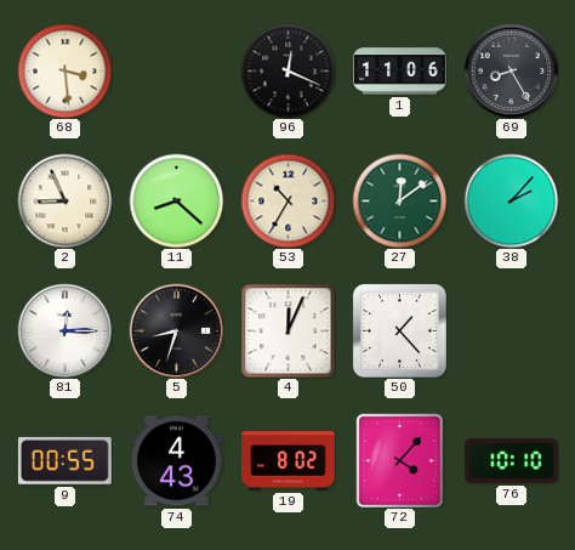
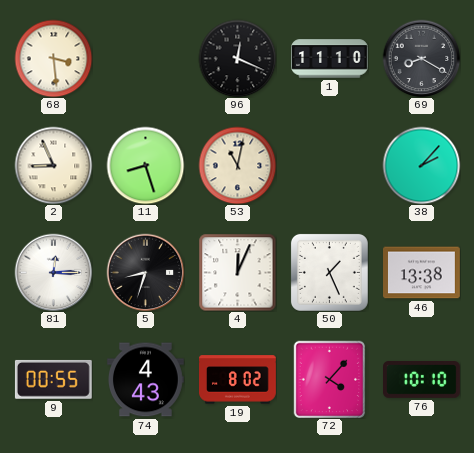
1: 11:06 -> 11:10
69: 8:25 -> 8:20
11: 8:22 -> 8:27
53: 10:35 -> 11:02
27: 12:09 -> none
50: 1:23 -> 1:26
46: none -> 13:38
